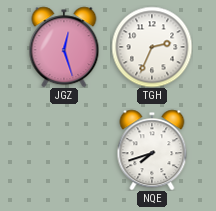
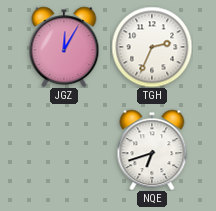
JGZ: 12:27 -> 12:05
NQE: 7:42 -> 6:42
